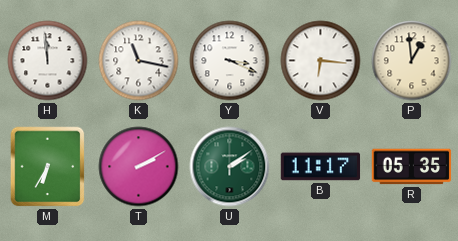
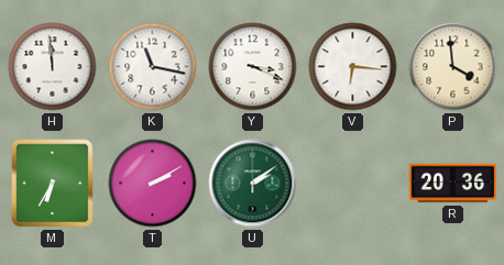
P: 12:59 -> 3:59
B: 11:17 -> none
R: 05:35 -> 20:36
